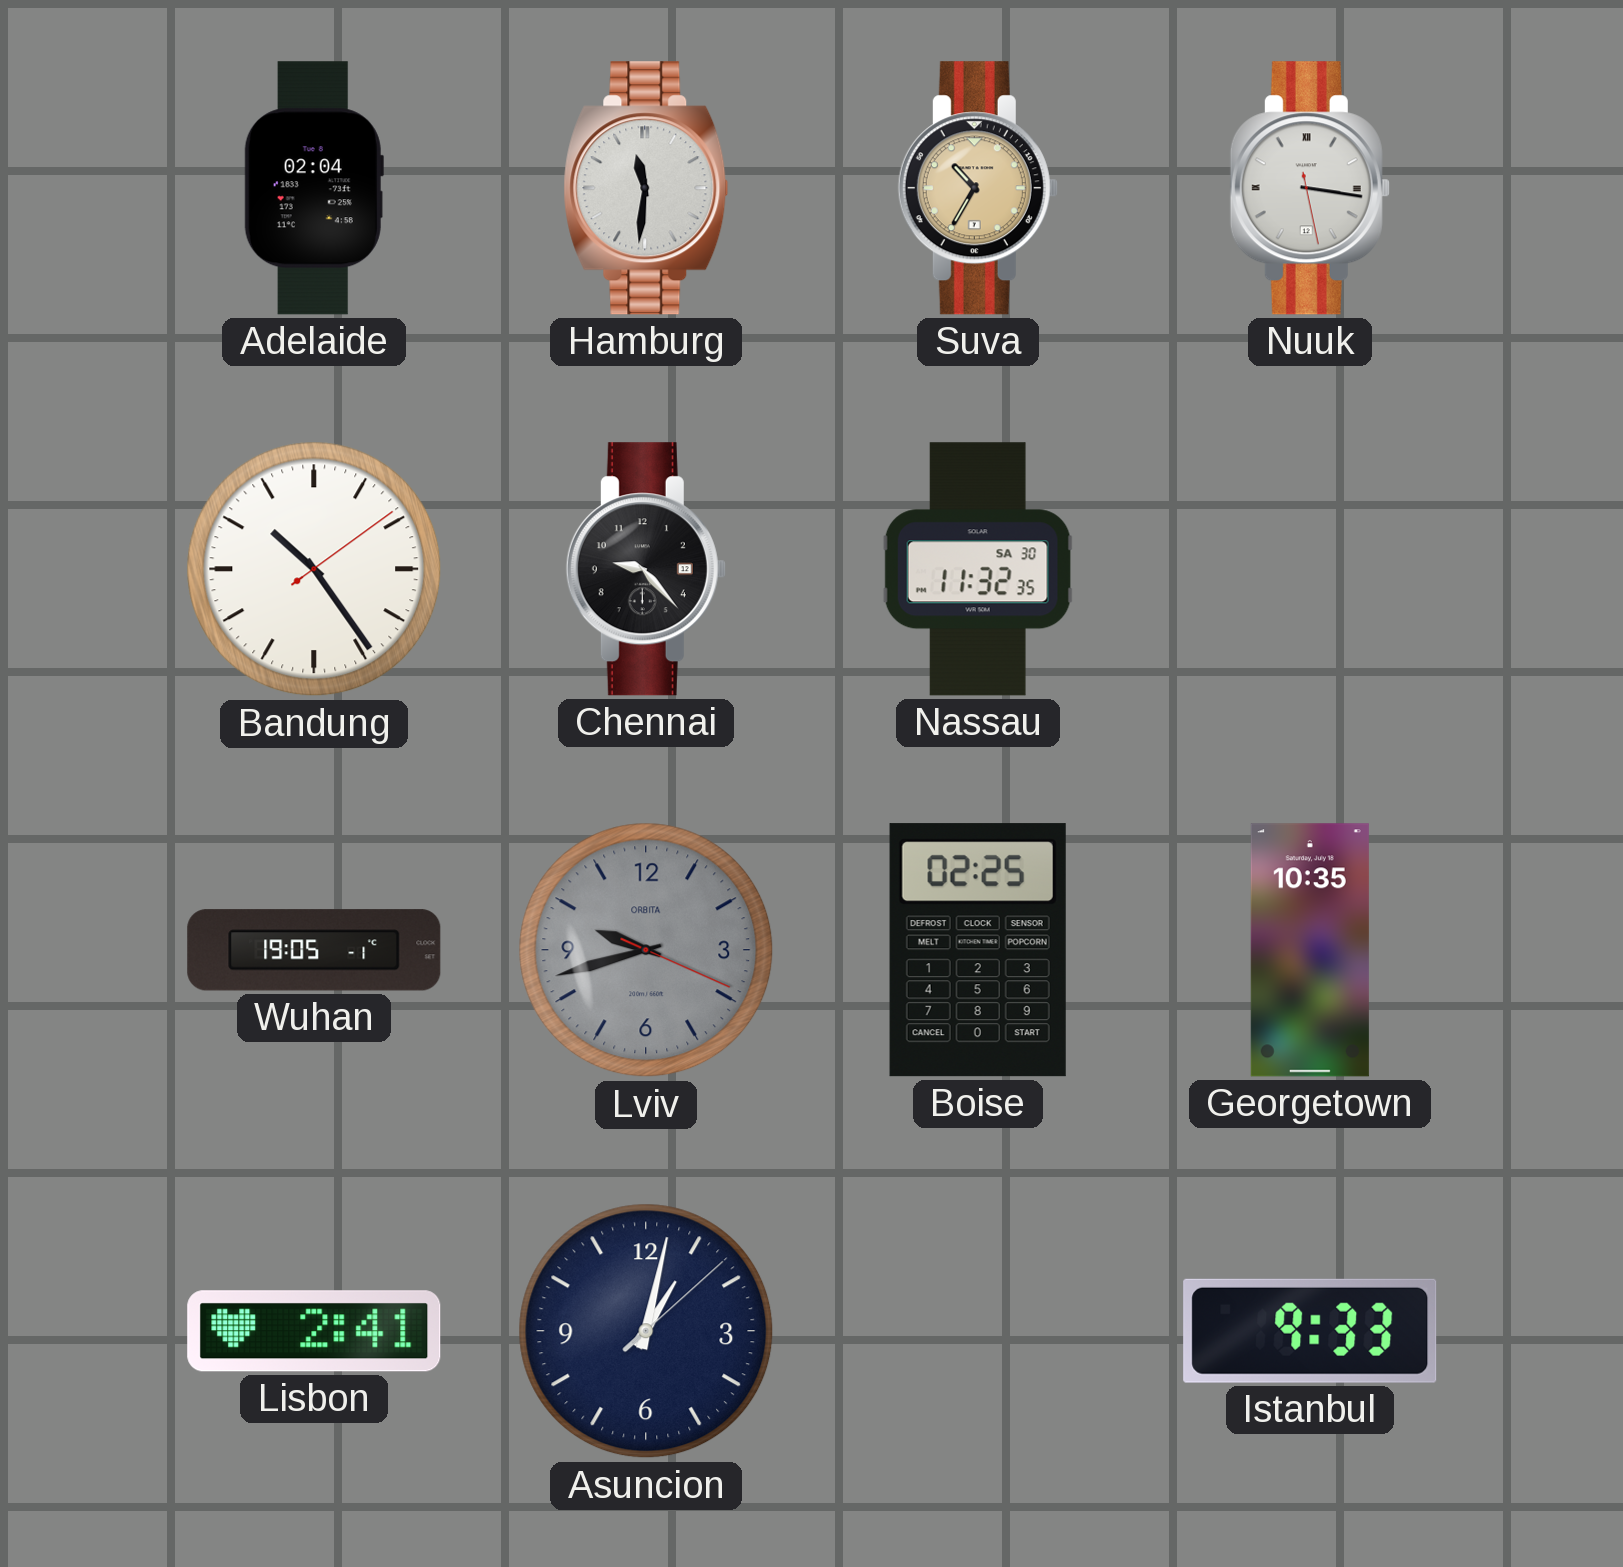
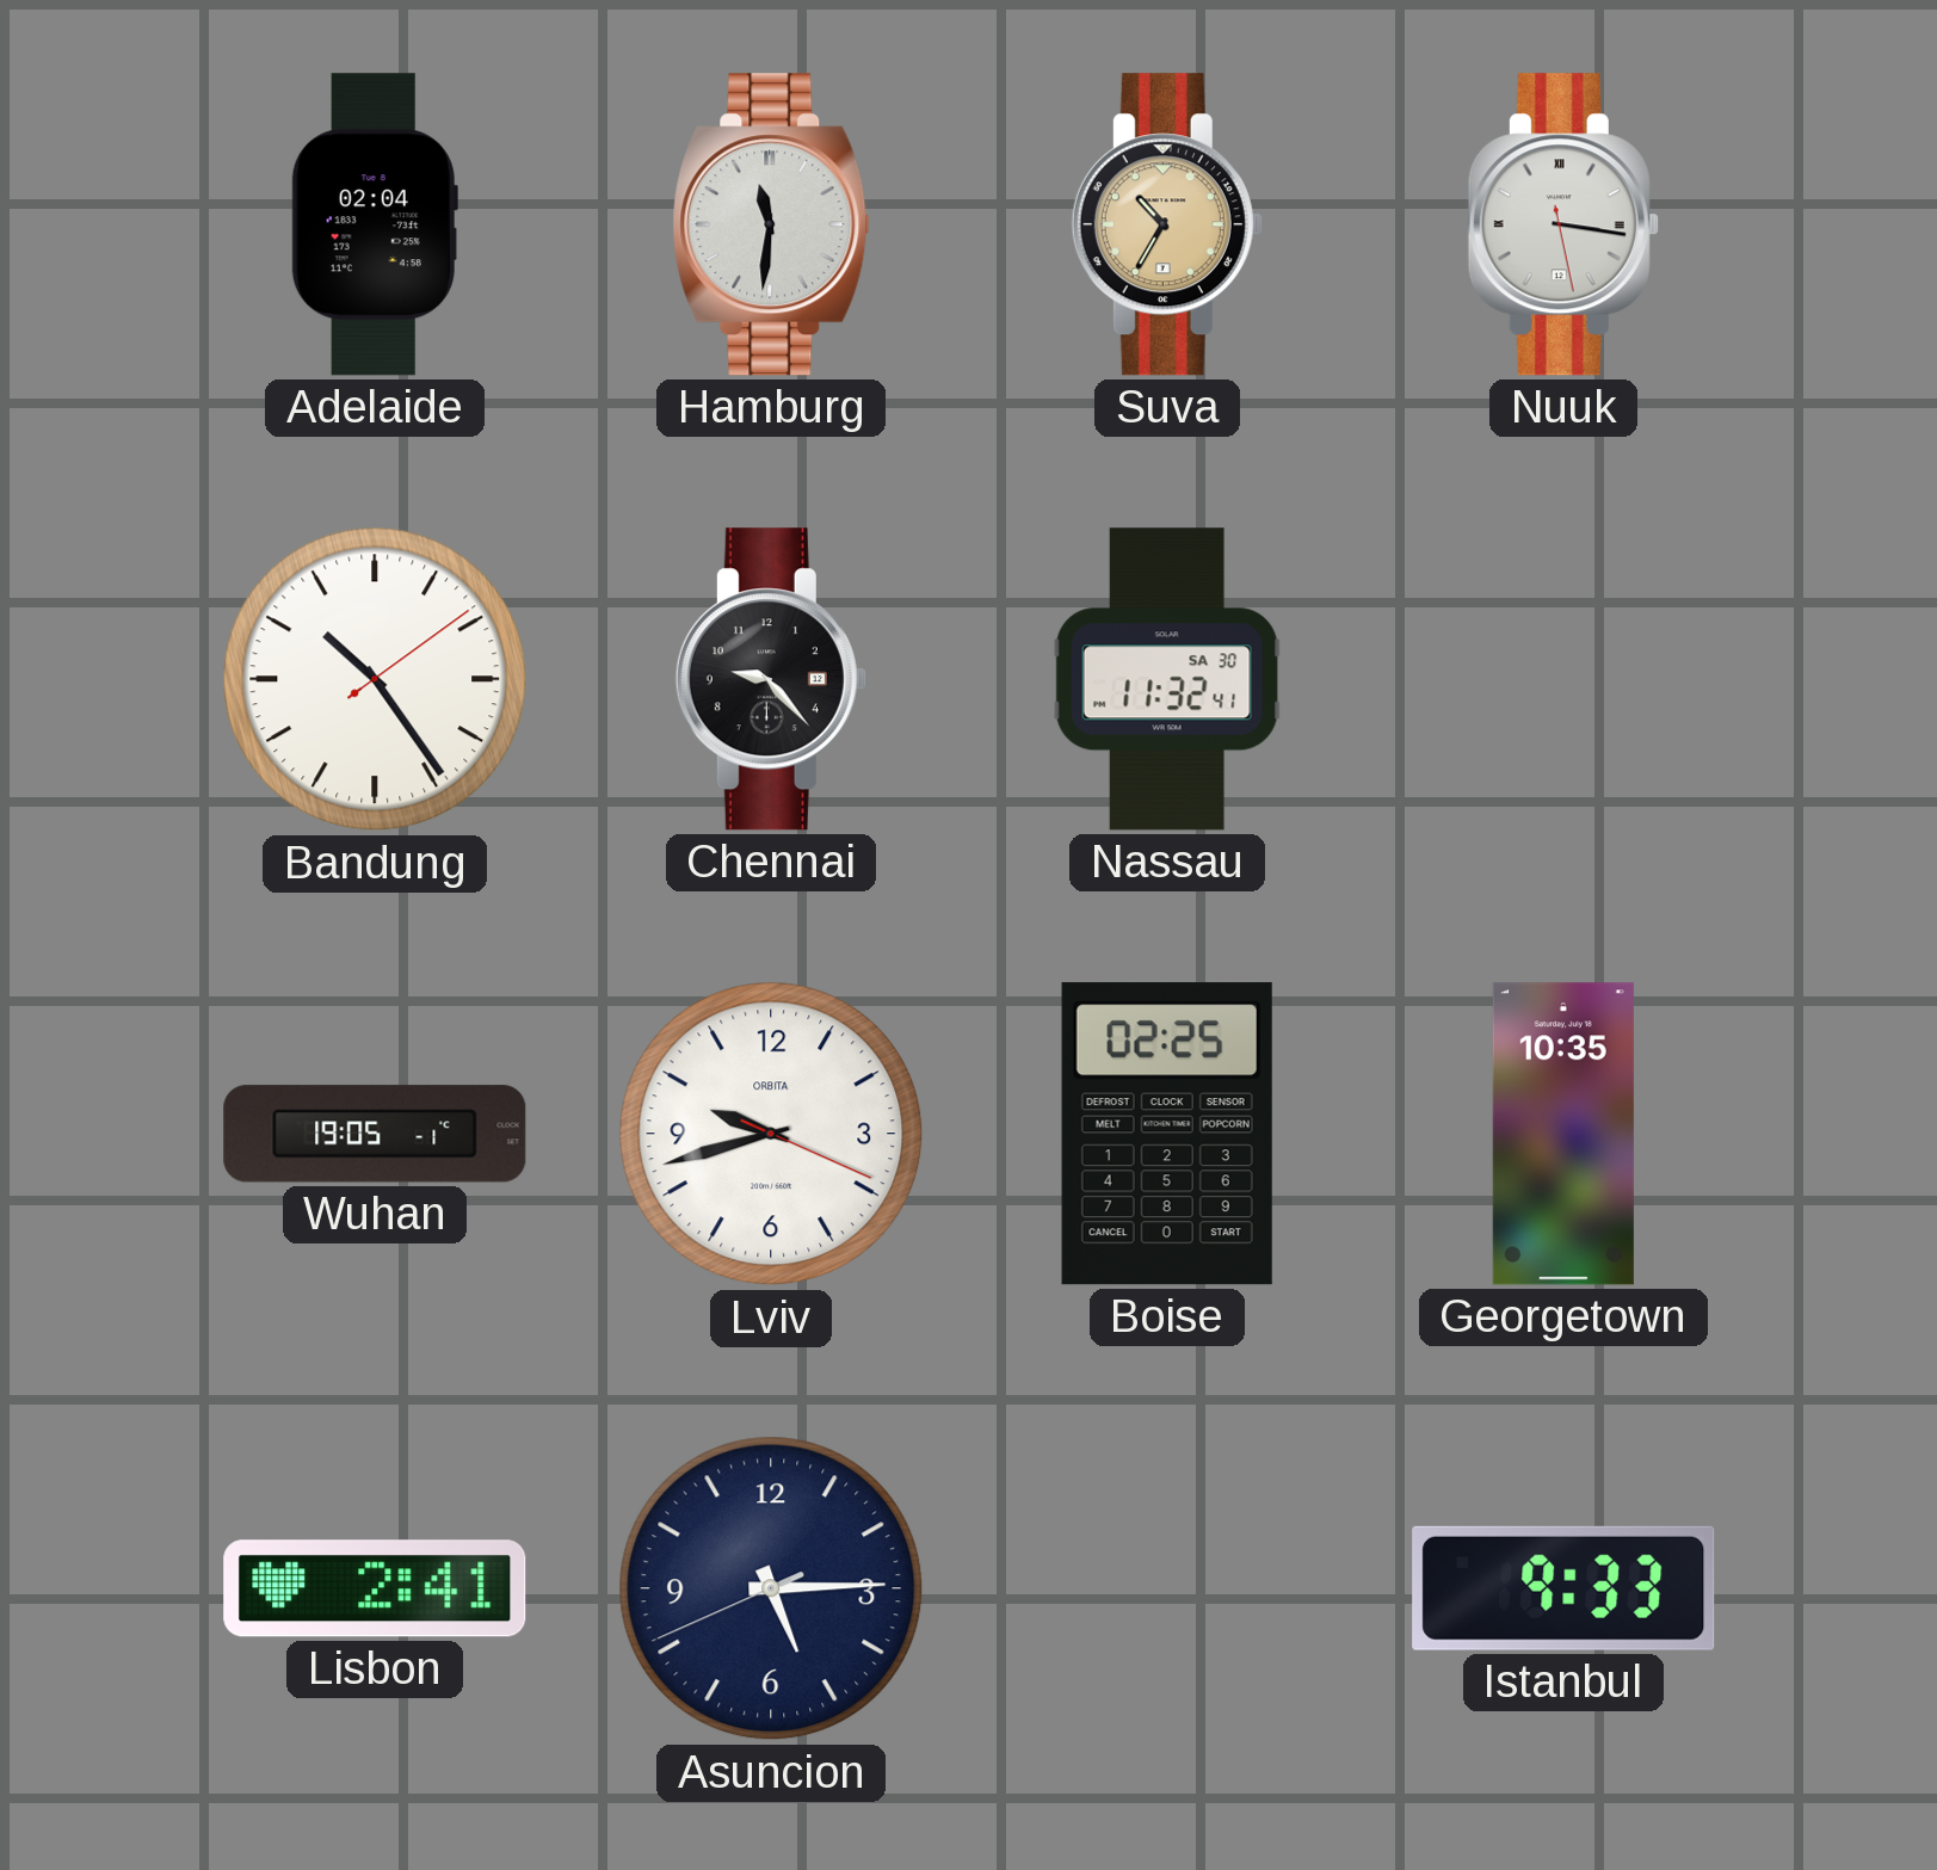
Nassau: 11:32:35 -> 11:32:41
Lviv dial: grey -> white
Asuncion: 1:02 -> 5:14
